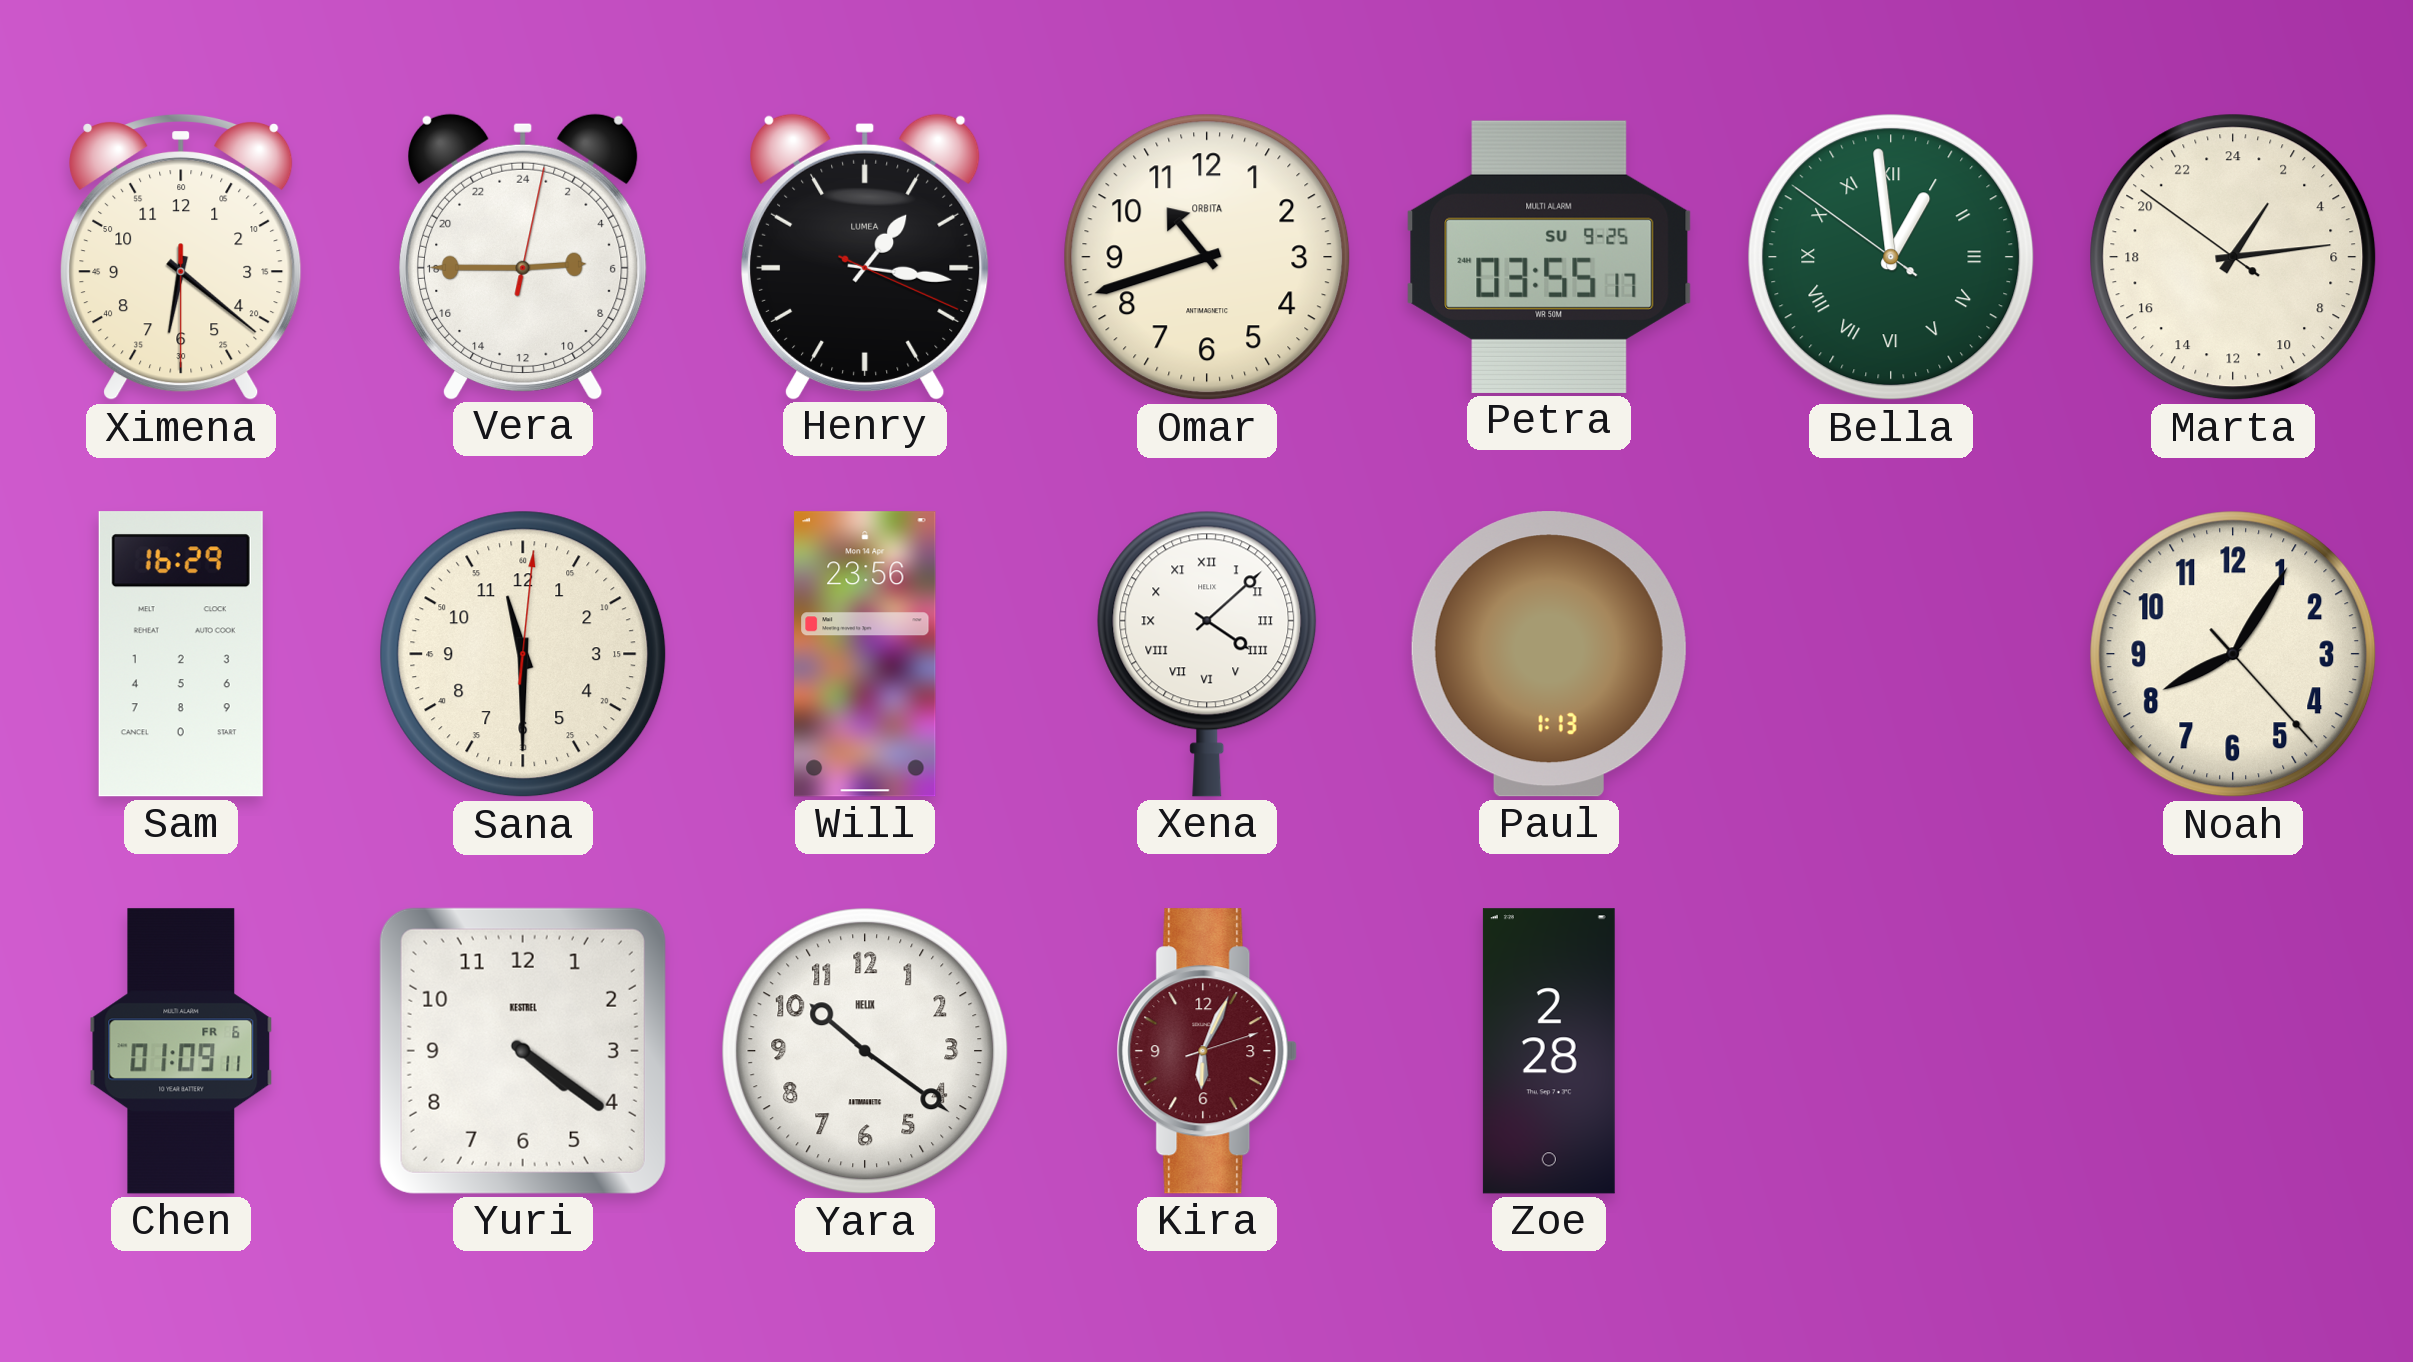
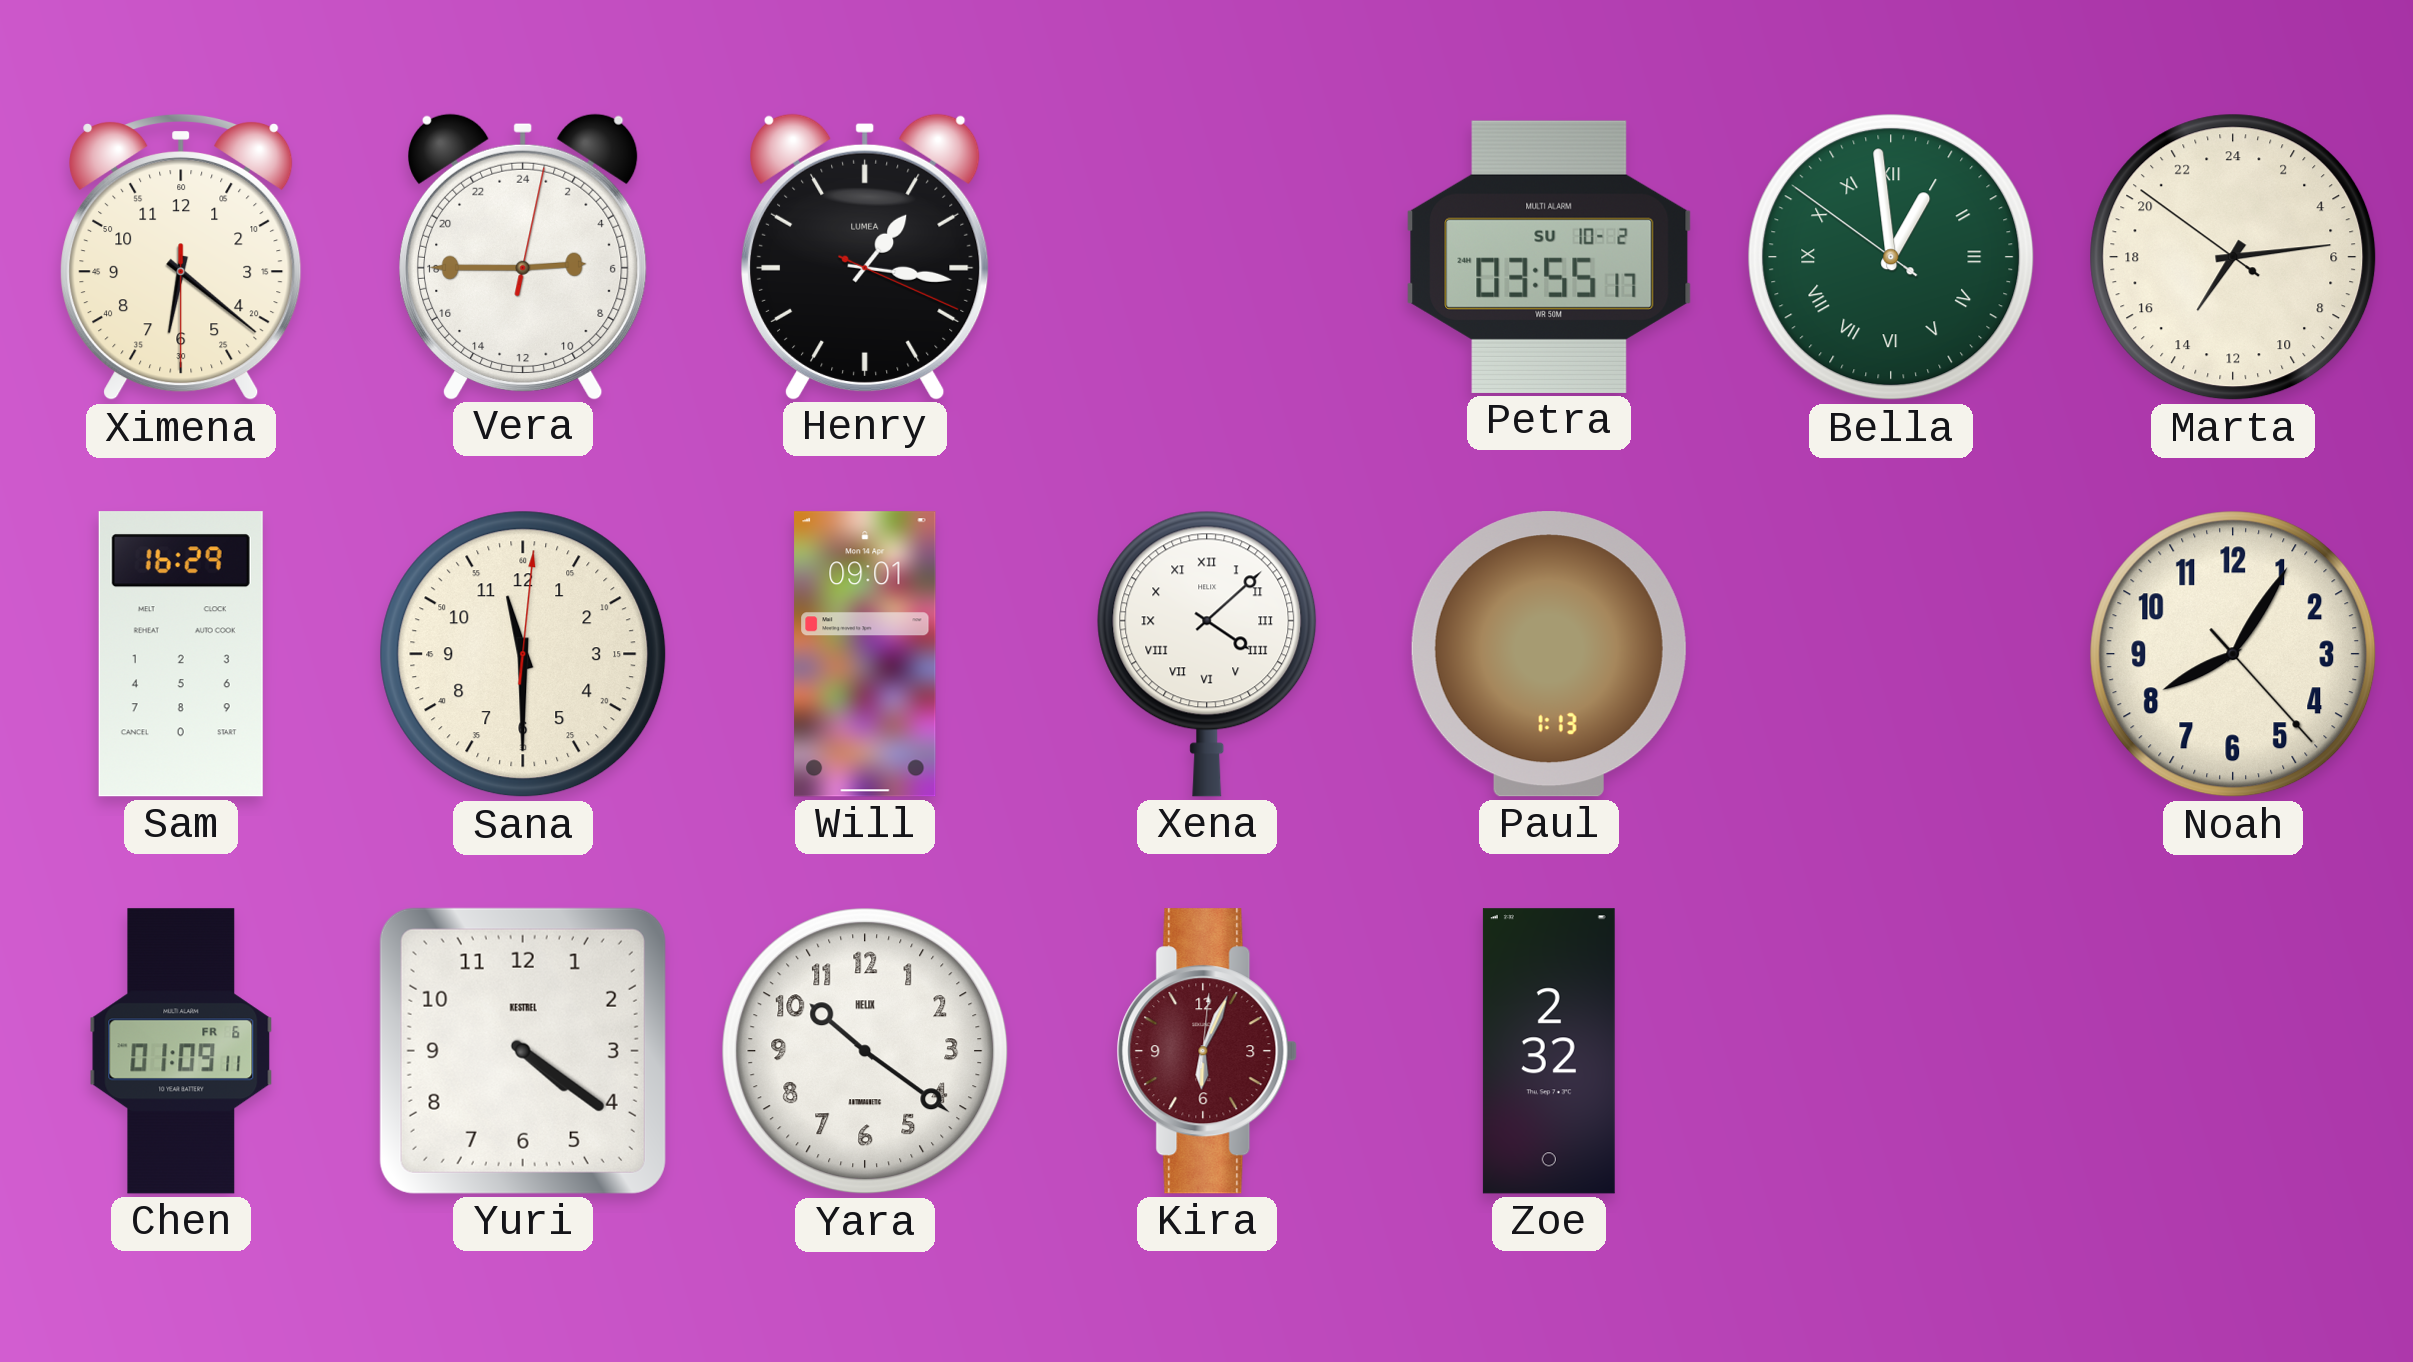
Omar: 10:42 -> none
Petra date: SU 9-25 -> SU 10-2
Marta: 2:13 -> 14:13
Will: 23:56 -> 09:01
Kira: 6:04:12 -> 6:04:01
Zoe: 2:28 -> 2:32
